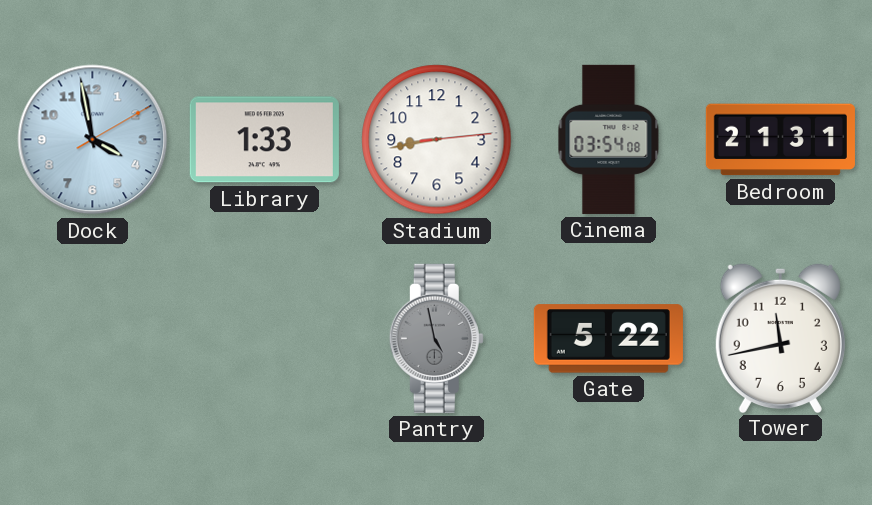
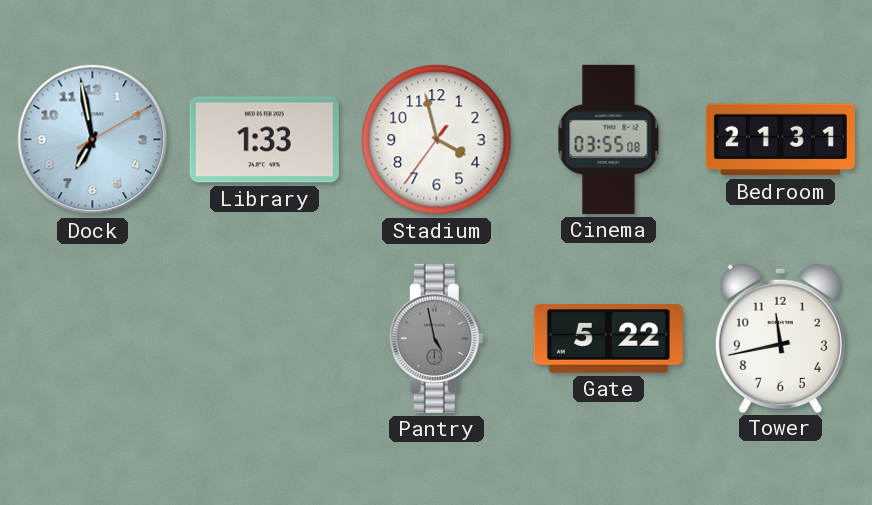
Dock: 3:58 -> 6:58
Stadium: 8:43 -> 3:57
Cinema: 03:54 -> 03:55
